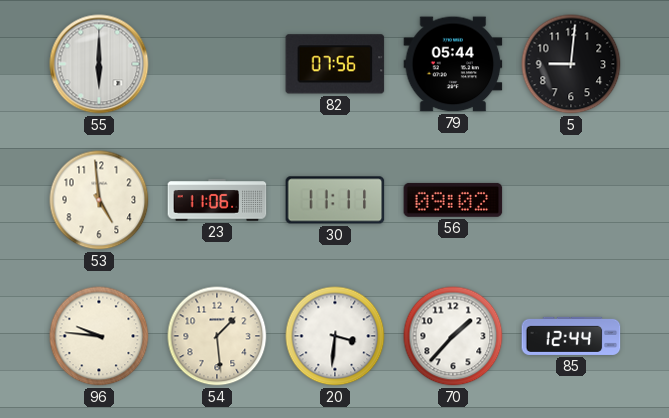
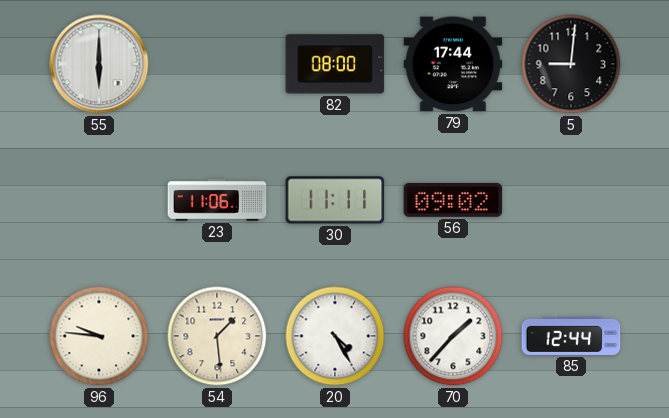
82: 07:56 -> 08:00
79: 05:44 -> 17:44
53: 4:59 -> none
20: 3:31 -> 4:25
